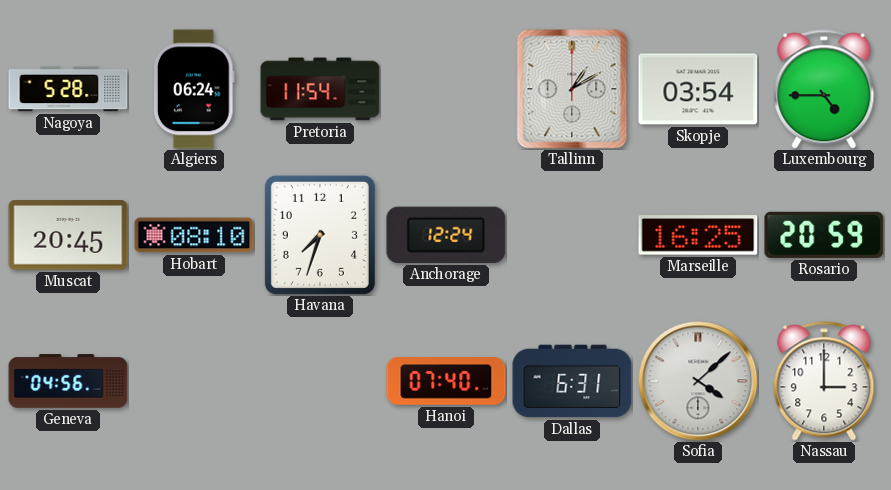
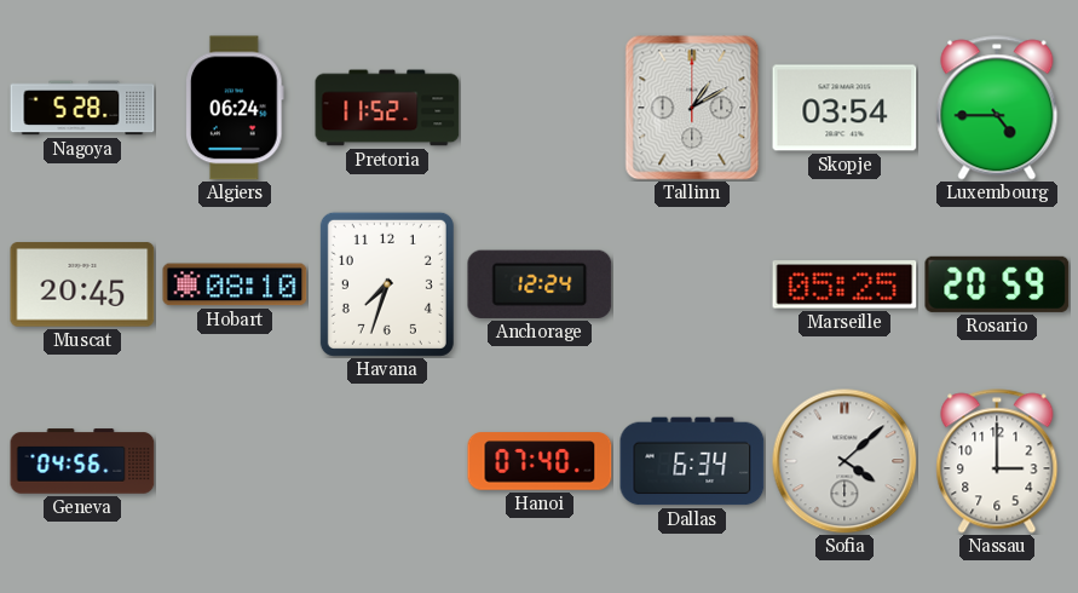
Pretoria: 11:54 -> 11:52
Marseille: 16:25 -> 05:25
Dallas: 6:31 -> 6:34
